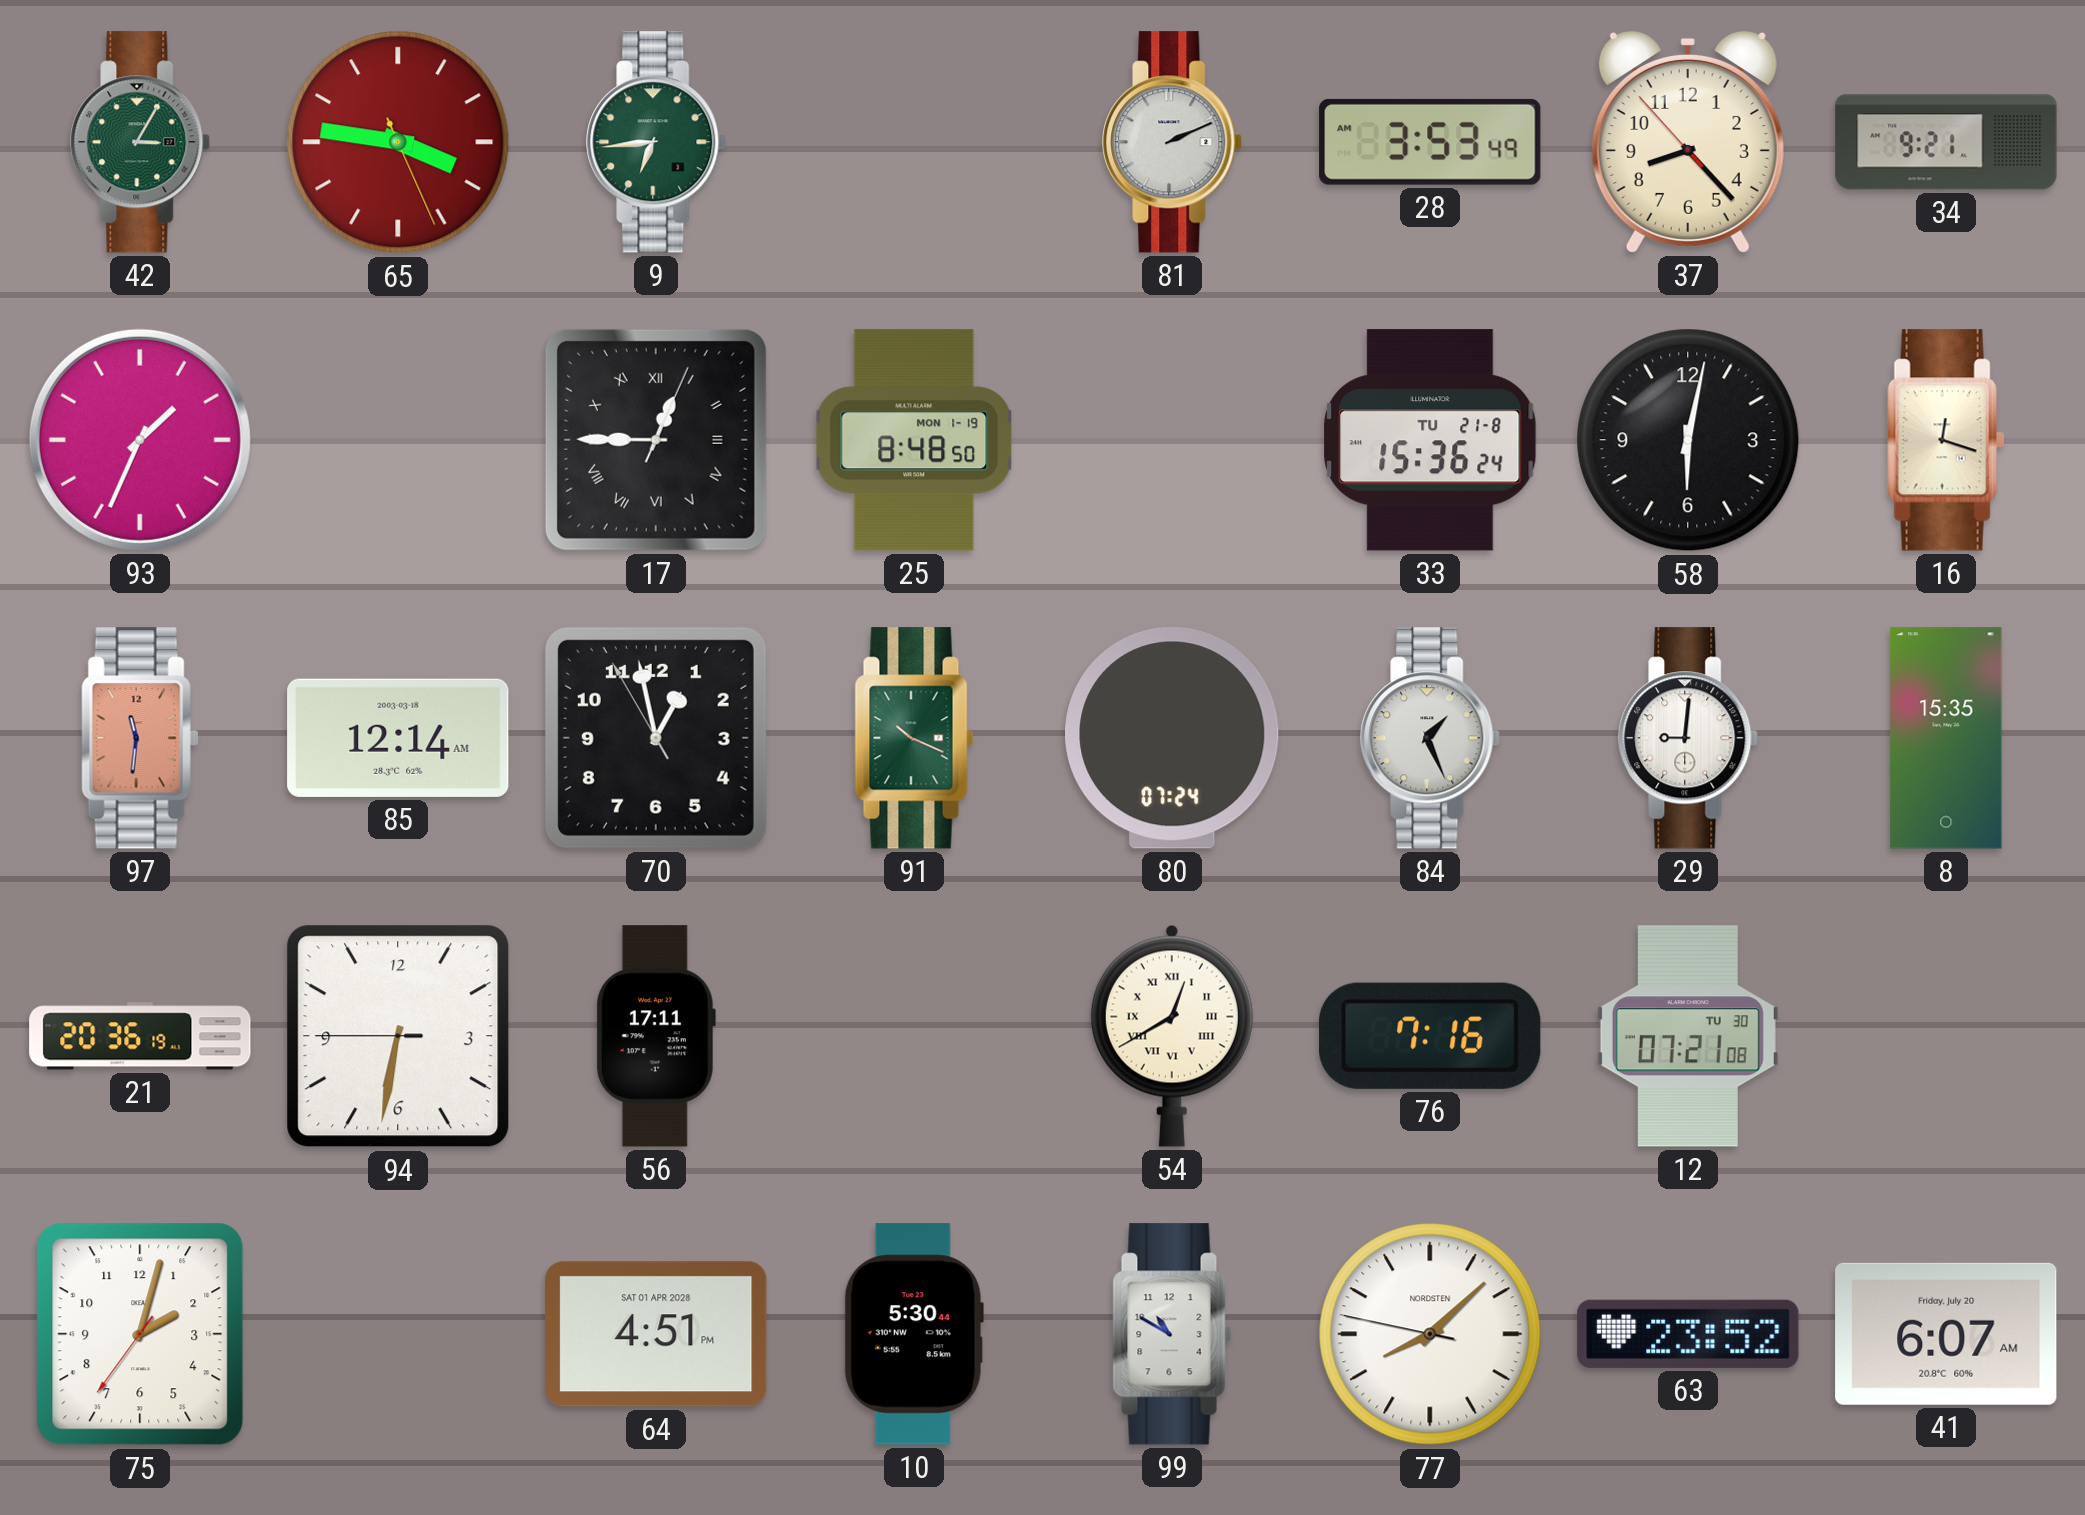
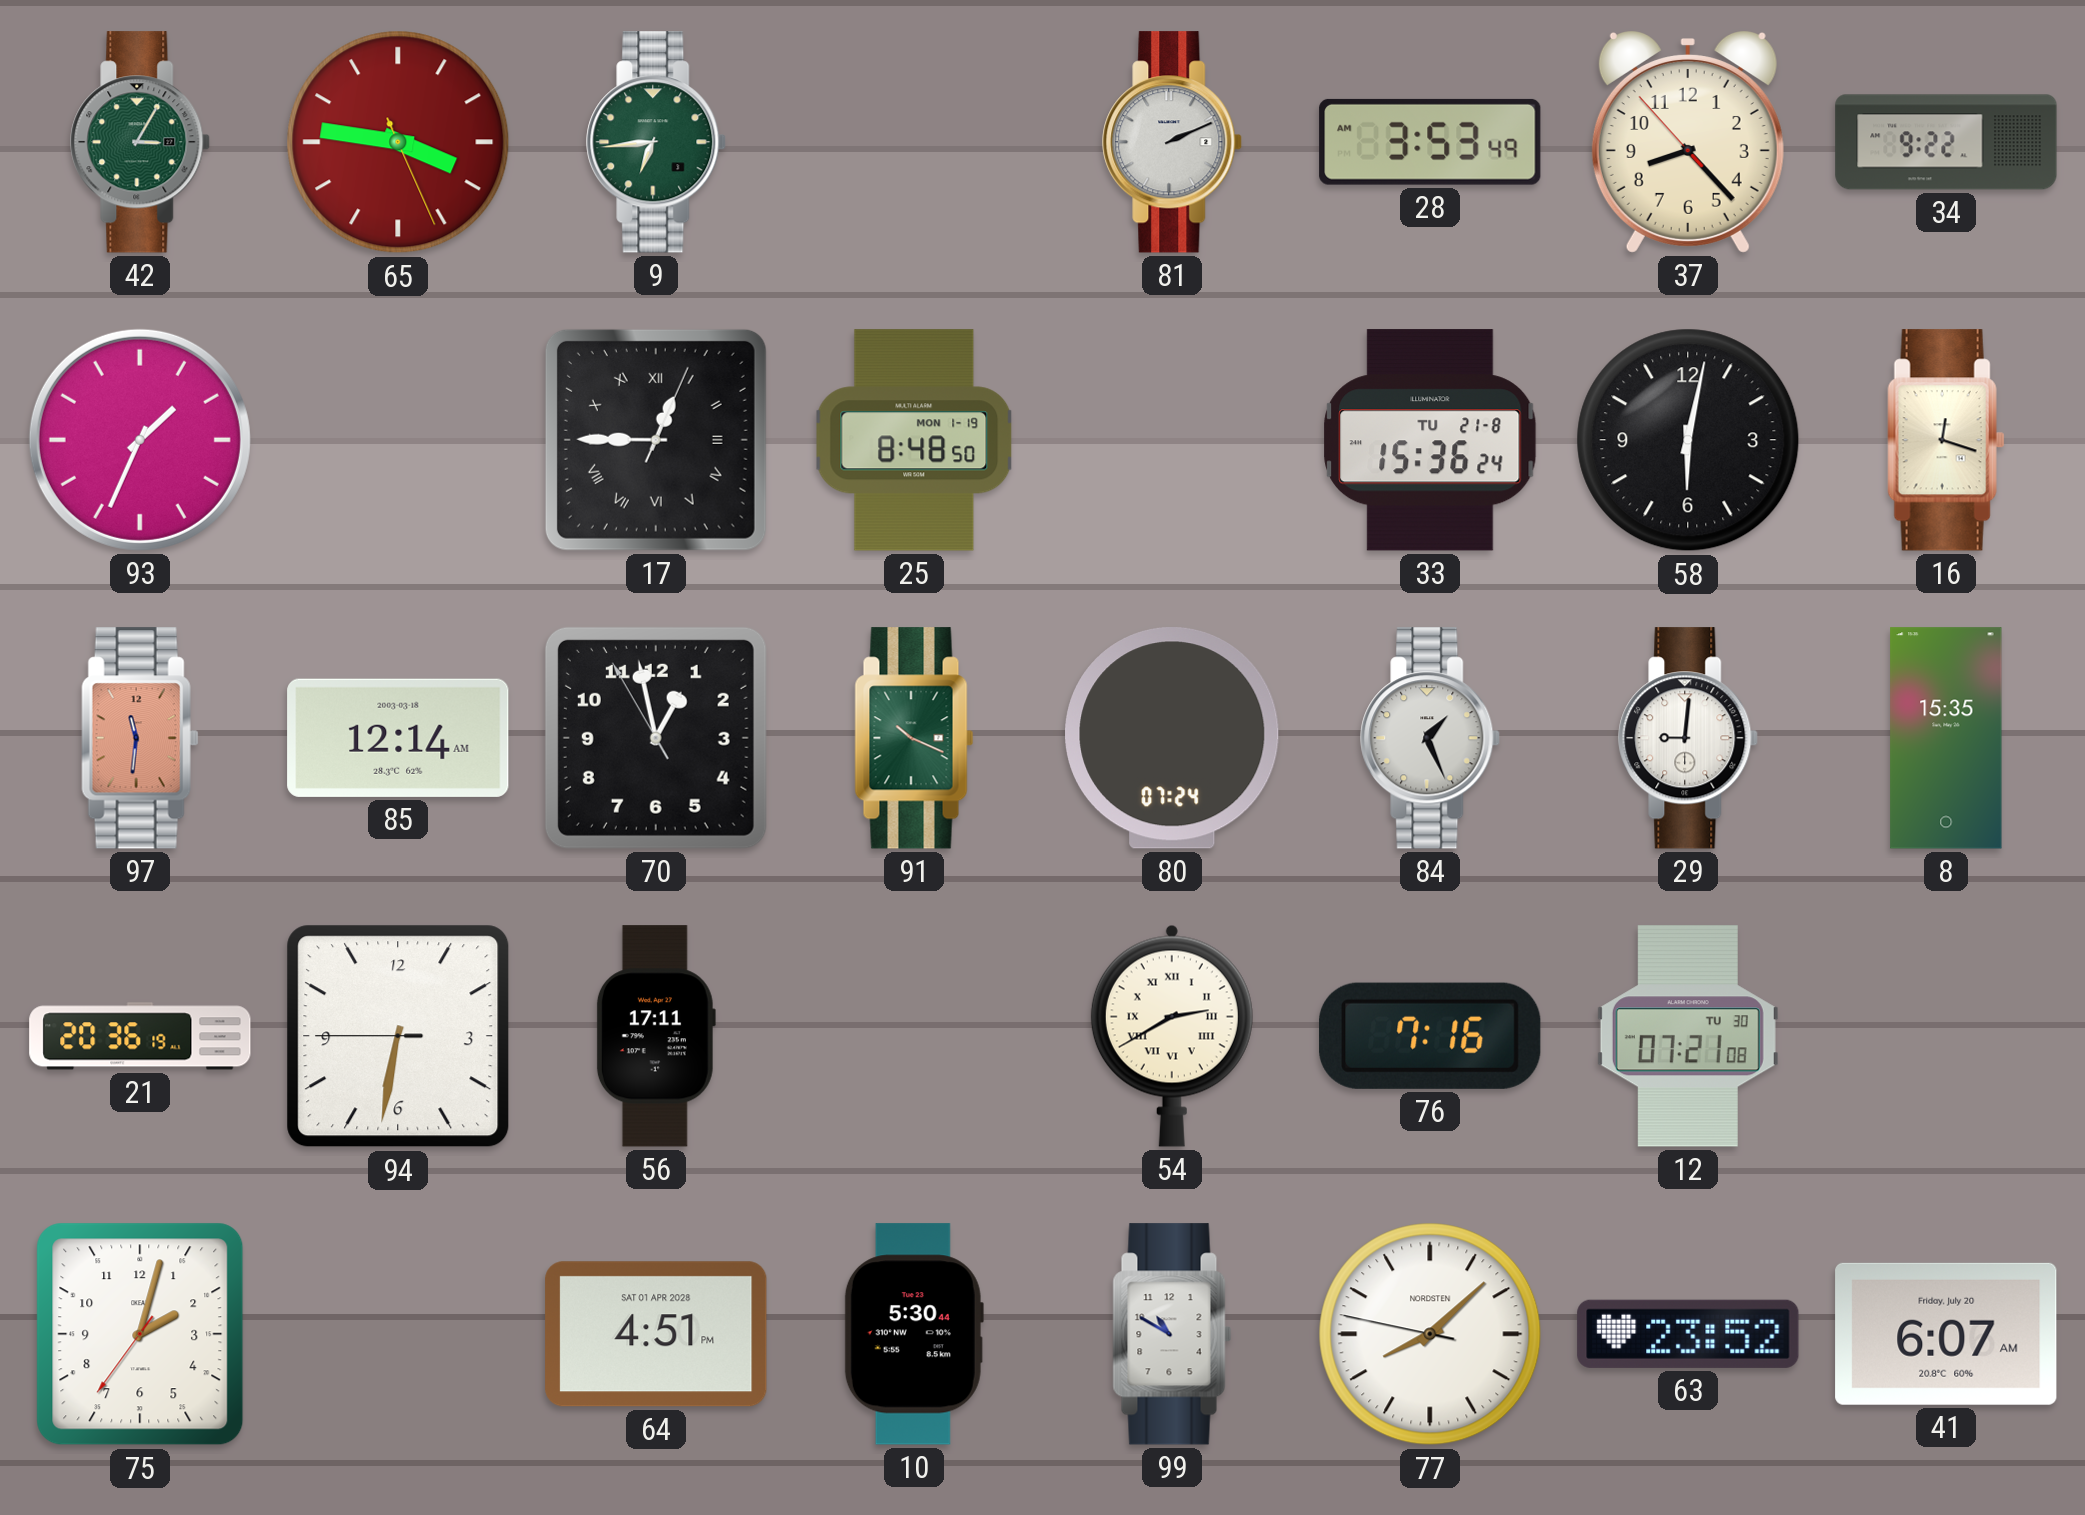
34: 9:21 -> 9:22
54: 12:40 -> 2:40
